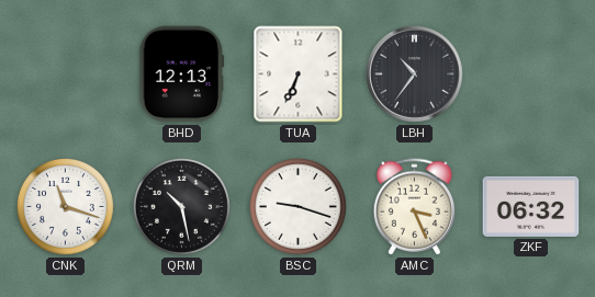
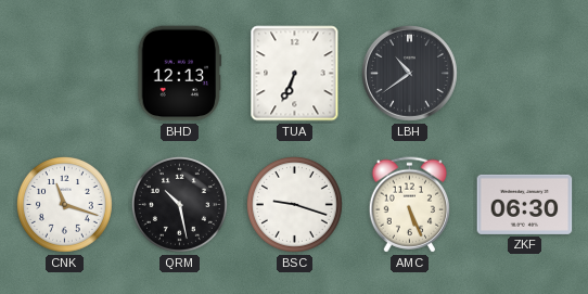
LBH: 10:36 -> 10:39
AMC: 3:26 -> 5:26
ZKF: 06:32 -> 06:30
